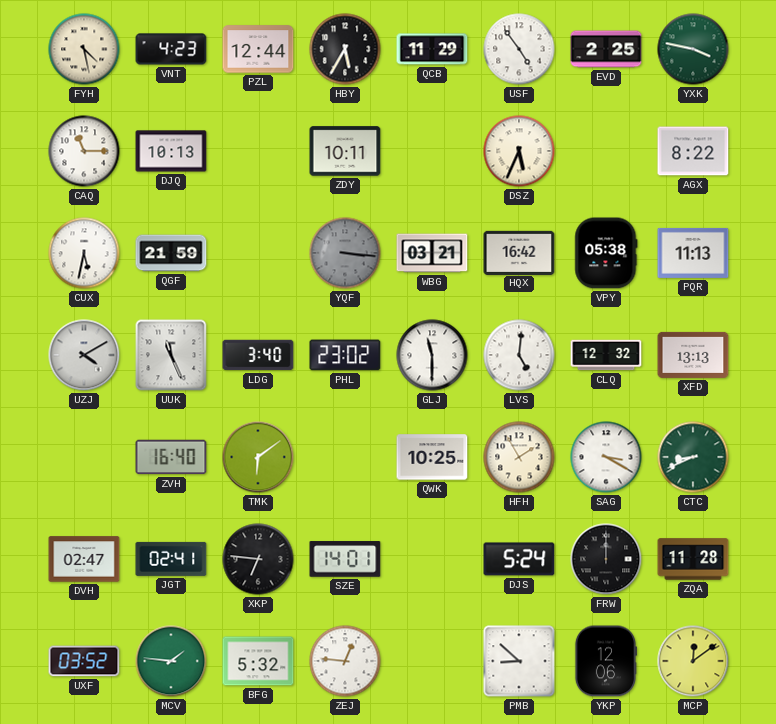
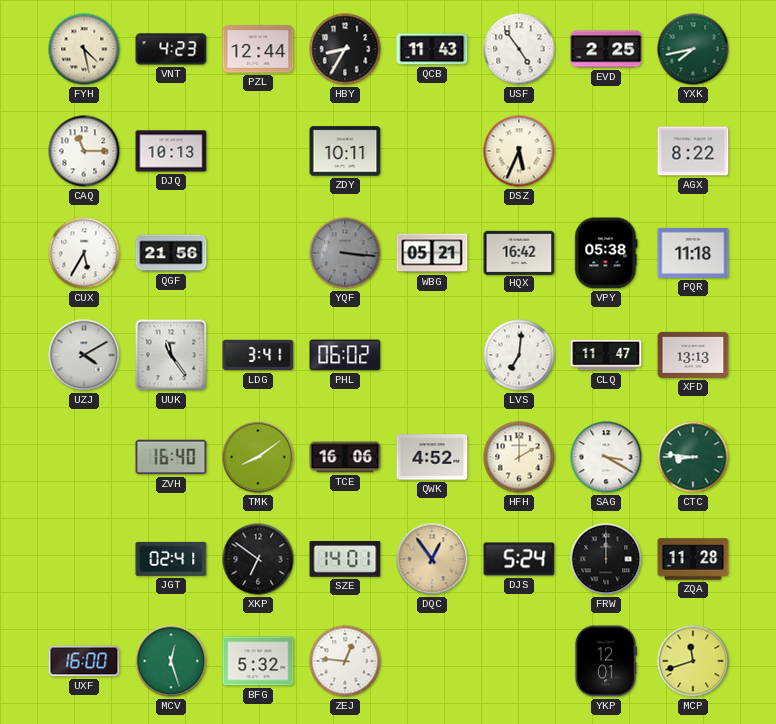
HBY: 5:35 -> 8:35
QCB: 11:29 -> 11:43
YXK: 3:47 -> 7:43
CUX: 5:32 -> 5:35
QGF: 21:59 -> 21:56
WBG: 03:21 -> 05:21
PQR: 11:13 -> 11:18
UUK: 11:26 -> 11:24
LDG: 3:40 -> 3:41
PHL: 23:02 -> 06:02
GLJ: 11:30 -> none
LVS: 5:01 -> 7:01
CLQ: 12:32 -> 11:47
TMK: 6:09 -> 8:09
TCE: none -> 16:06
QWK: 10:25 -> 4:52
HFH: 1:55 -> 2:00
CTC: 8:41 -> 8:46
DVH: 02:47 -> none
XKP: 6:46 -> 6:51
DQC: none -> 12:54
UXF: 03:52 -> 16:00
MCV: 1:46 -> 12:27
PMB: 8:52 -> none
YKP: 12:06 -> 12:01
MCP: 12:09 -> 11:42
